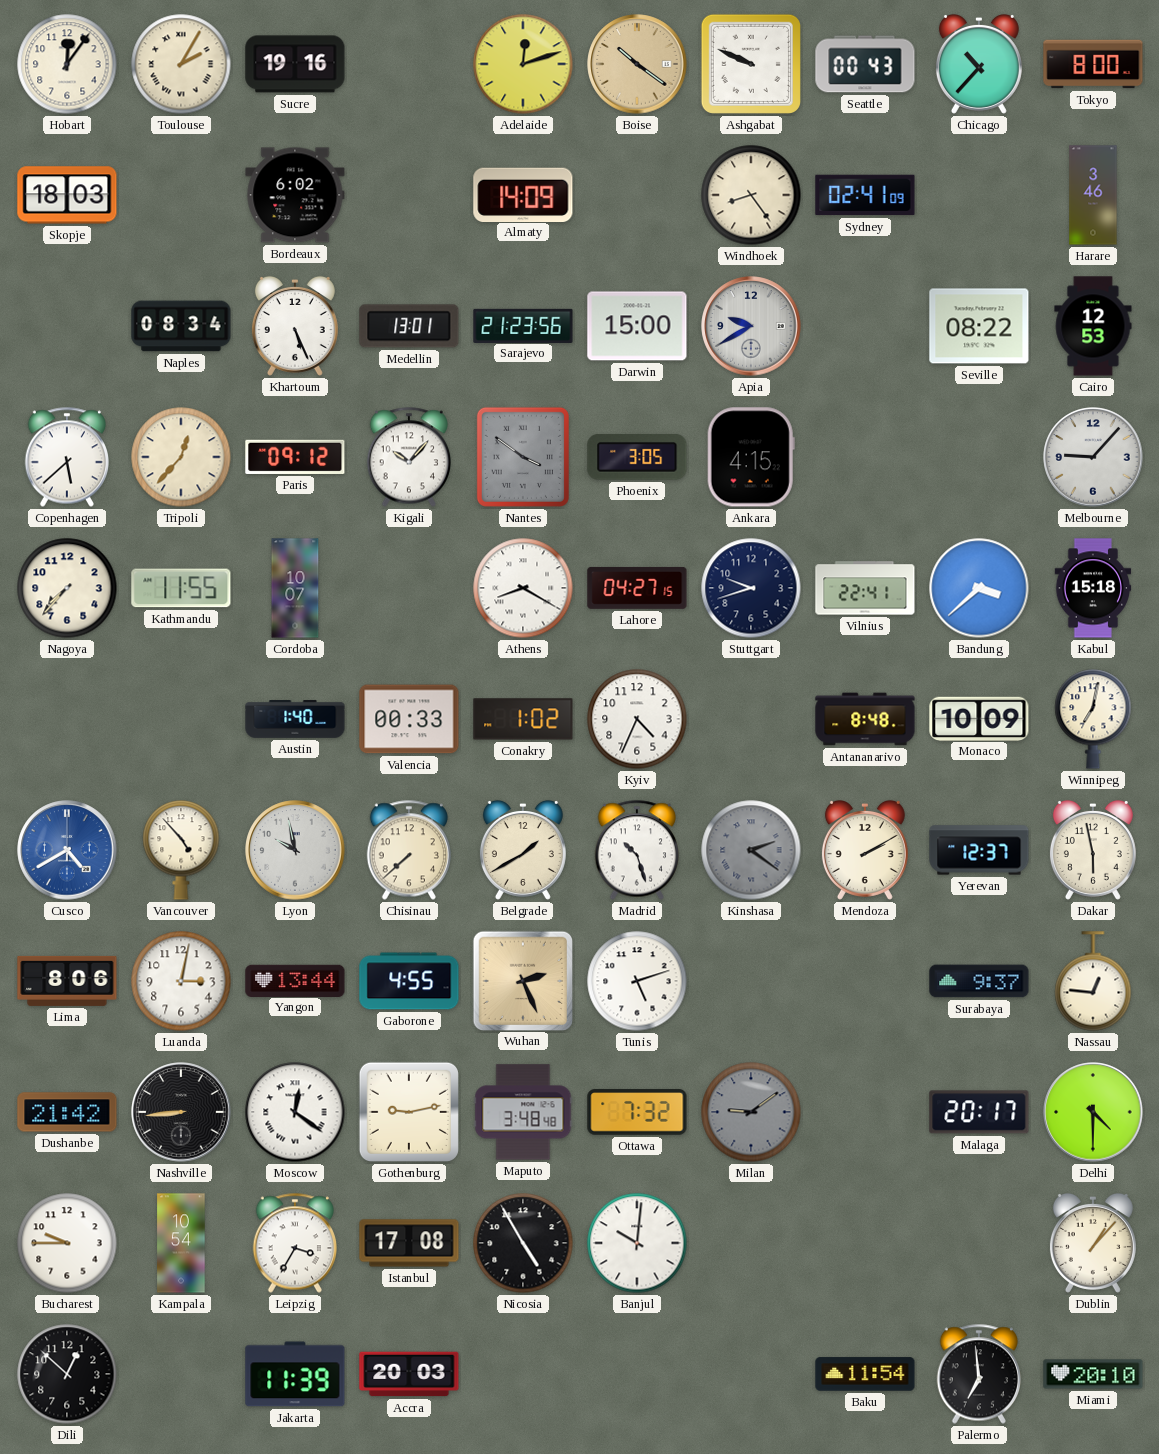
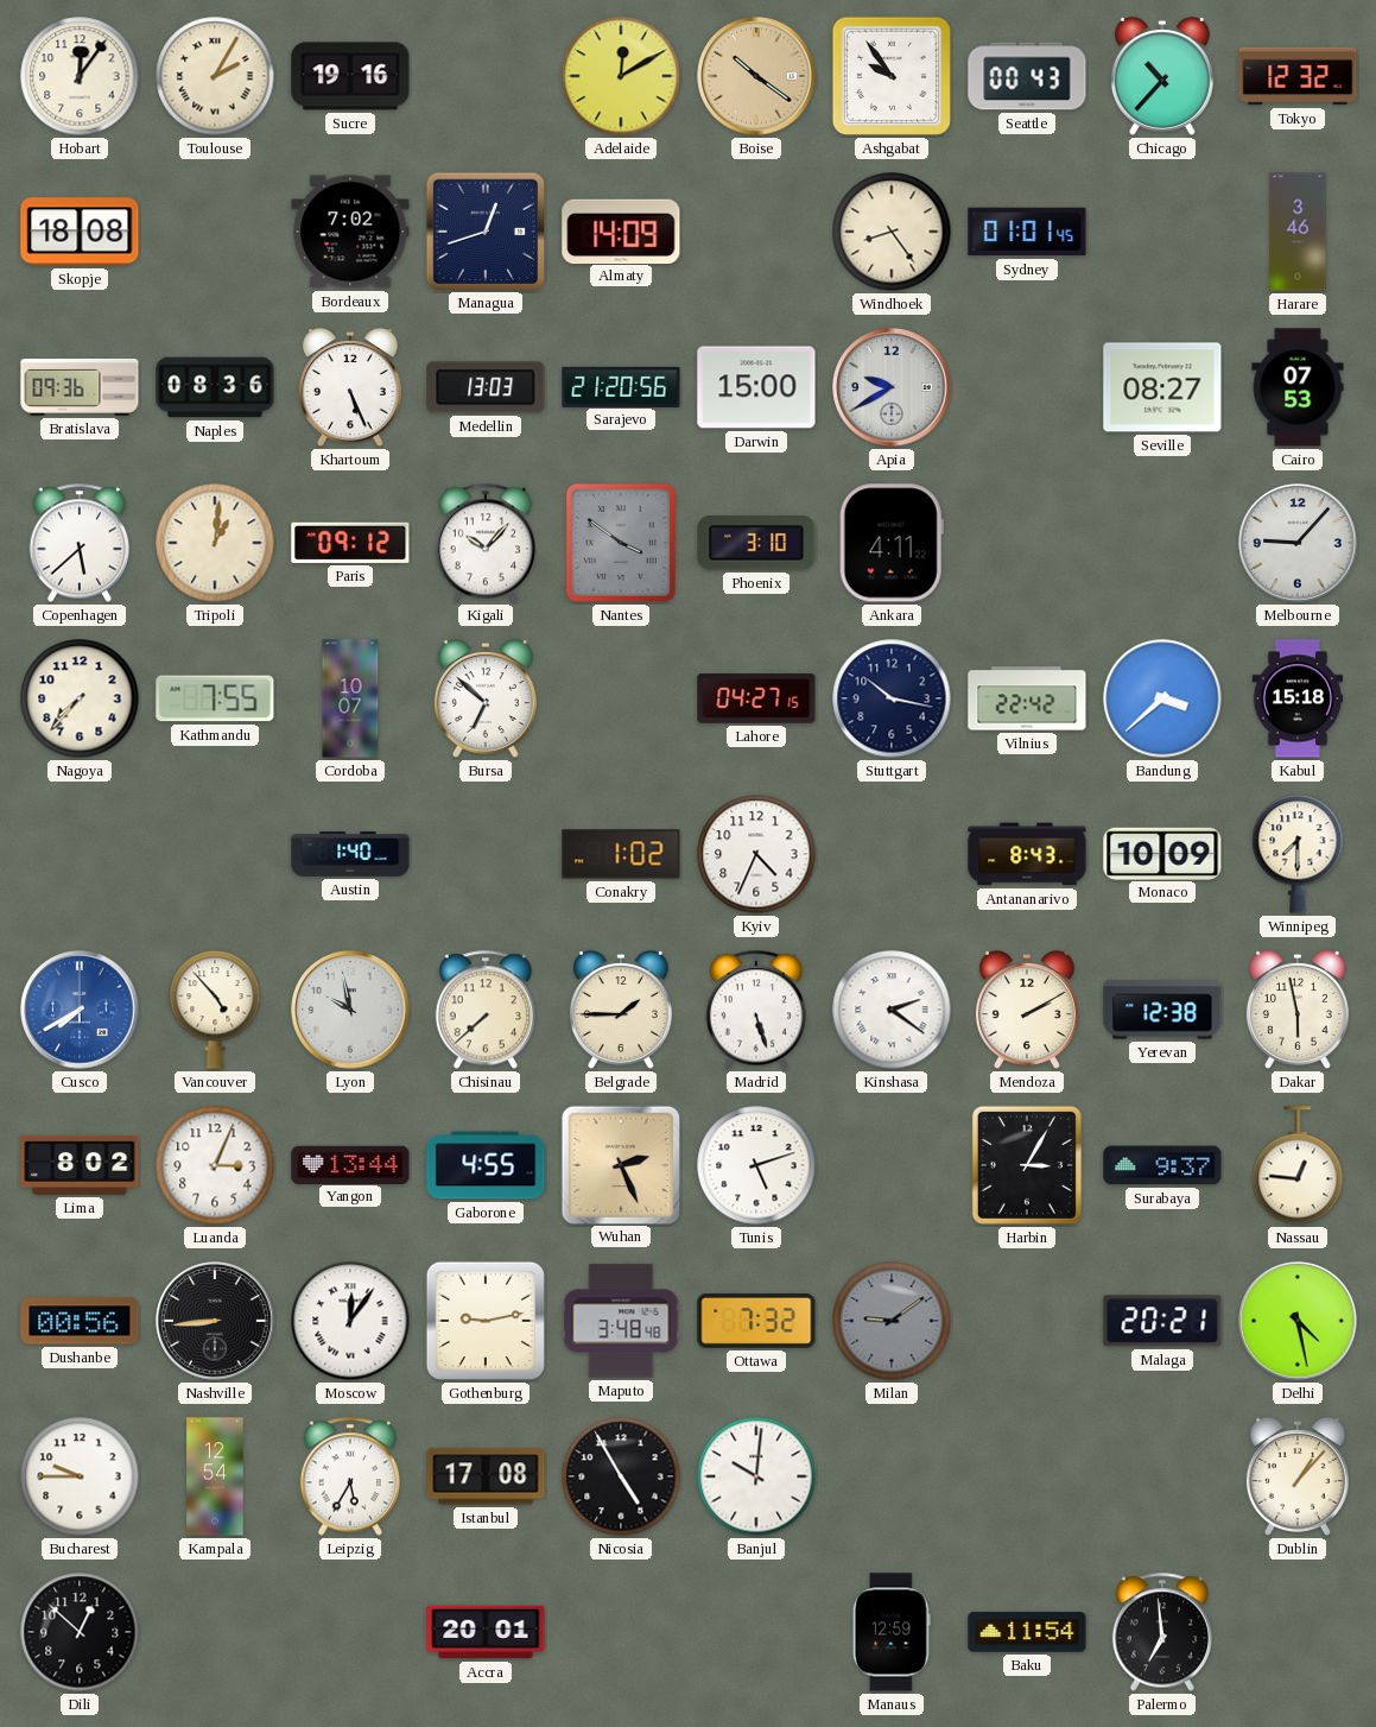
Adelaide: 12:12 -> 12:10
Ashgabat: 9:49 -> 9:54
Tokyo: 8:00 -> 12:32
Skopje: 18:03 -> 18:08
Bordeaux: 6:02 -> 7:02
Managua: none -> 12:42
Sydney: 02:41 -> 01:01
Bratislava: none -> 09:36
Naples: 08:34 -> 08:36
Medellin: 13:01 -> 13:03
Sarajevo: 21:23 -> 21:20
Seville: 08:22 -> 08:27
Cairo: 12:53 -> 07:53
Tripoli: 12:37 -> 1:01
Phoenix: 3:05 -> 3:10
Ankara: 4:15 -> 4:11
Kathmandu: 11:55 -> 7:55
Bursa: none -> 6:52
Athens: 8:20 -> none
Stuttgart: 9:42 -> 10:17
Vilnius: 22:41 -> 22:42
Valencia: 00:33 -> none
Antananarivo: 8:48 -> 8:43
Winnipeg: 7:02 -> 7:30
Cusco: 4:40 -> 7:40
Belgrade: 1:40 -> 1:45
Madrid: 10:27 -> 5:27
Kinshasa dial: grey -> white
Yerevan: 12:37 -> 12:38
Lima: 8:06 -> 8:02
Luanda: 3:02 -> 3:04
Harbin: none -> 3:05
Dushanbe: 21:42 -> 00:56
Moscow: 12:21 -> 12:06
Malaga: 20:17 -> 20:21
Delhi: 4:30 -> 4:28
Kampala: 10:54 -> 12:54
Leipzig: 3:35 -> 5:35
Jakarta: 11:39 -> none
Accra: 20:03 -> 20:01
Manaus: none -> 12:59
Miami: 20:10 -> none
